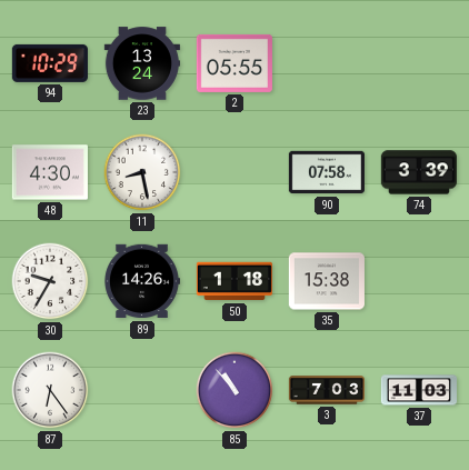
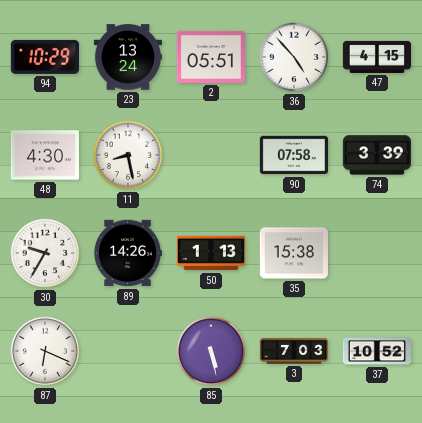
2: 05:55 -> 05:51
36: none -> 4:53
47: none -> 4:15
50: 1:18 -> 1:13
87: 6:24 -> 6:19
85: 10:53 -> 5:28
37: 11:03 -> 10:52
